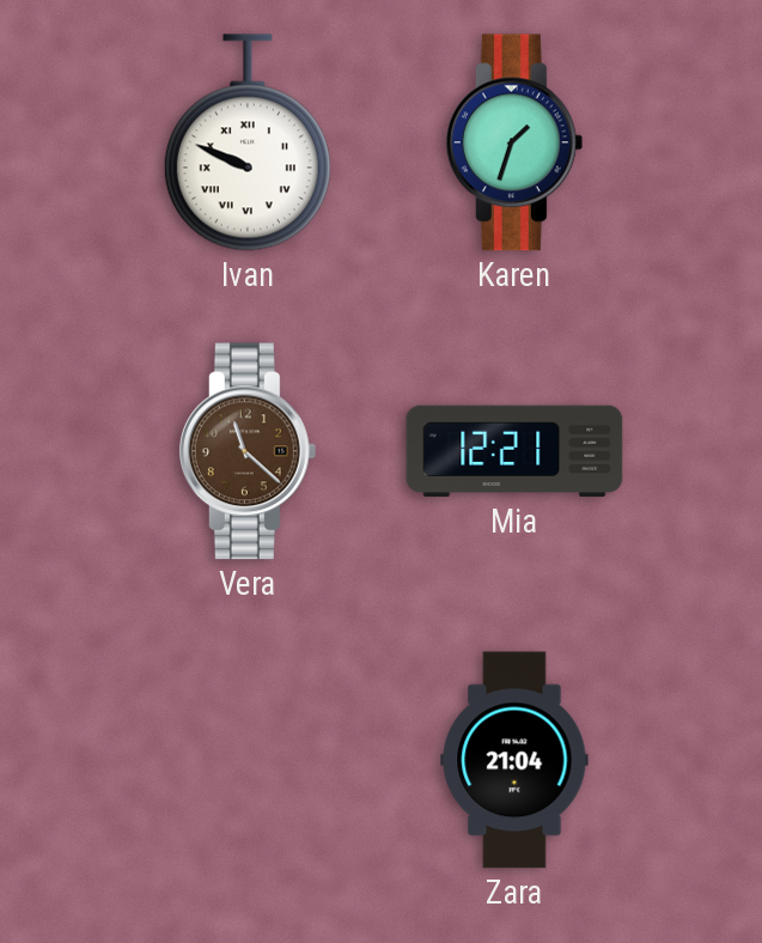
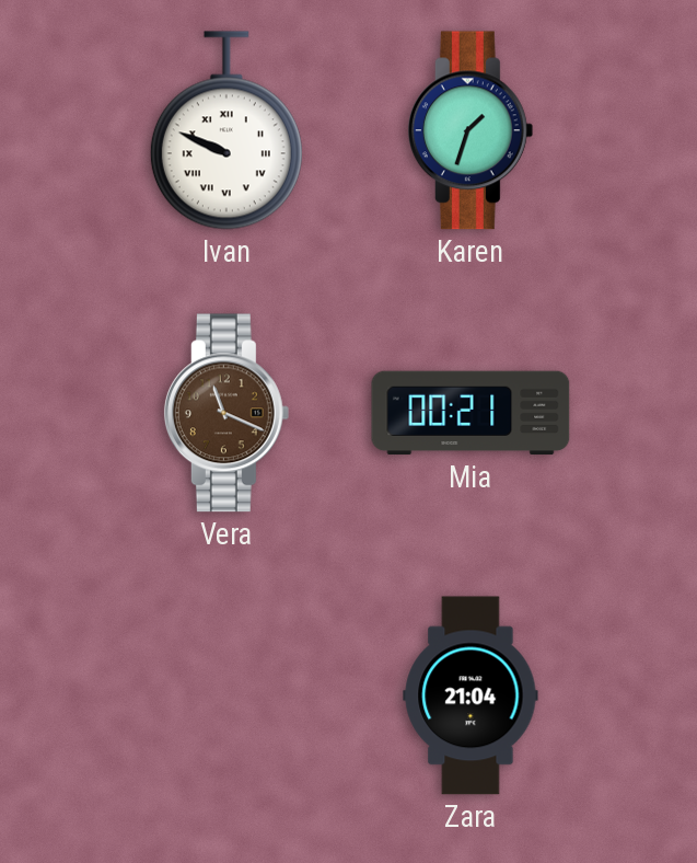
Vera: 11:22 -> 11:19
Mia: 12:21 -> 00:21
